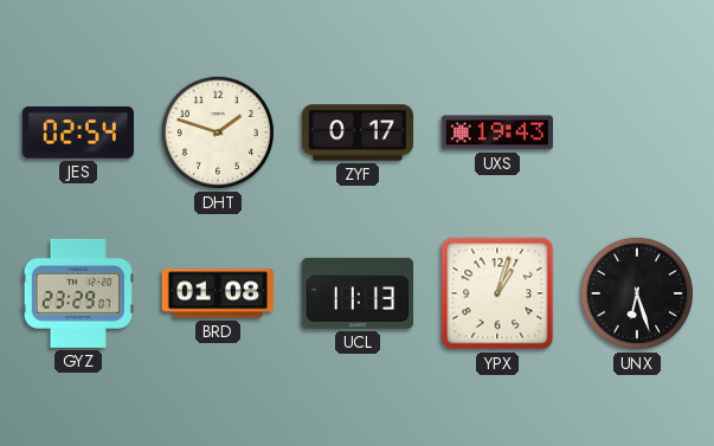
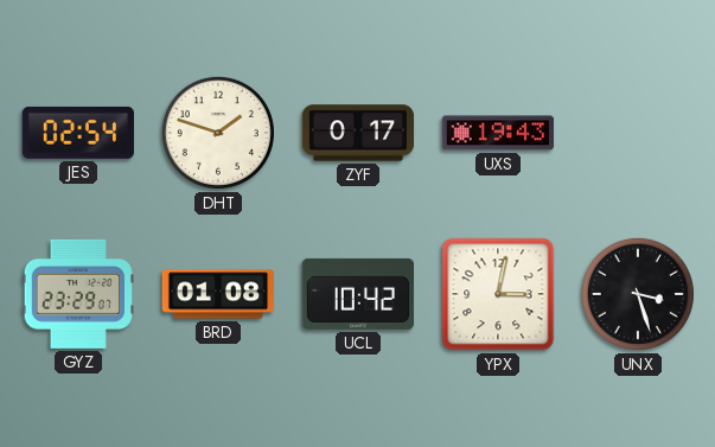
UCL: 11:13 -> 10:42
YPX: 1:03 -> 3:02
UNX: 6:27 -> 3:27
